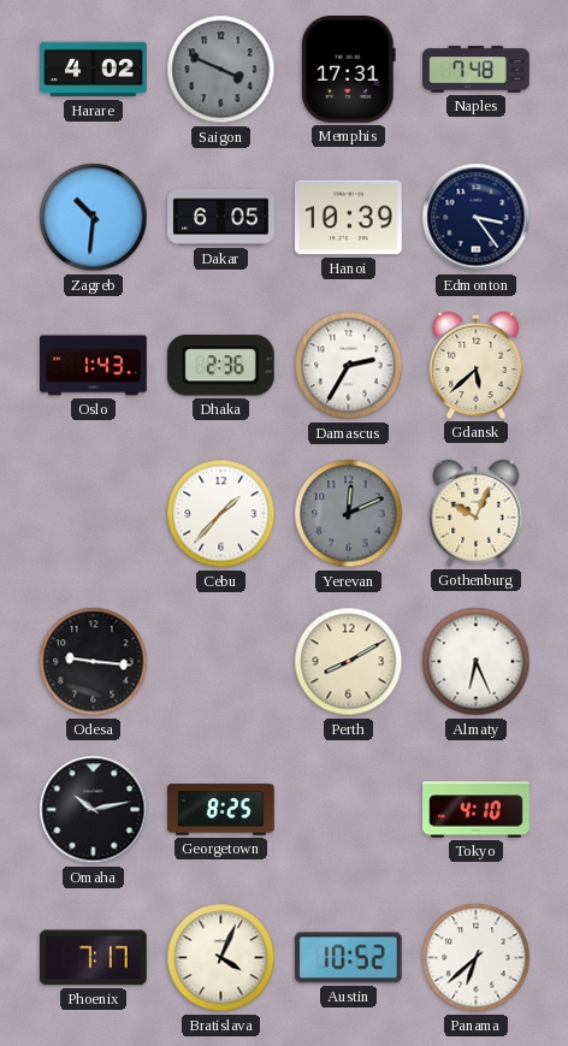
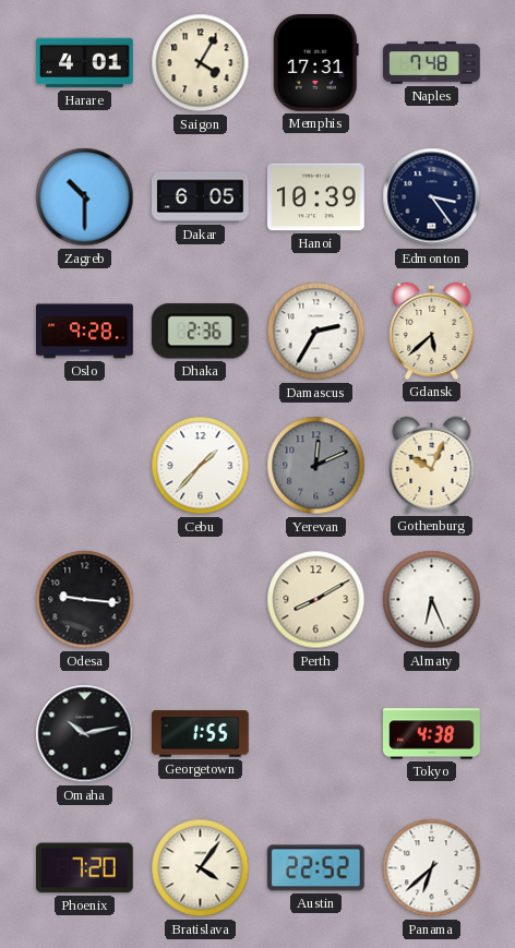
Harare: 4:02 -> 4:01
Saigon: 3:49 -> 4:05
Saigon dial: grey -> cream
Zagreb: 10:31 -> 10:30
Oslo: 1:43 -> 9:28
Georgetown: 8:25 -> 1:55
Tokyo: 4:10 -> 4:38
Phoenix: 7:17 -> 7:20
Bratislava: 4:04 -> 4:06
Austin: 10:52 -> 22:52
